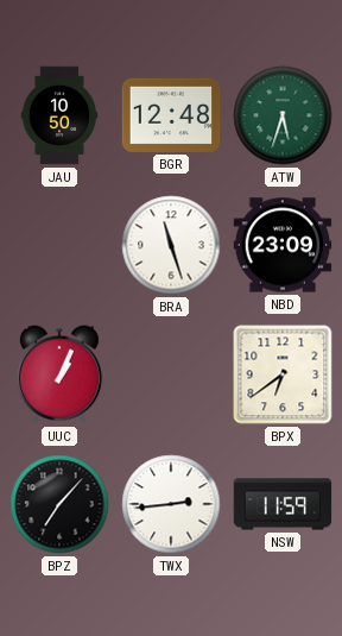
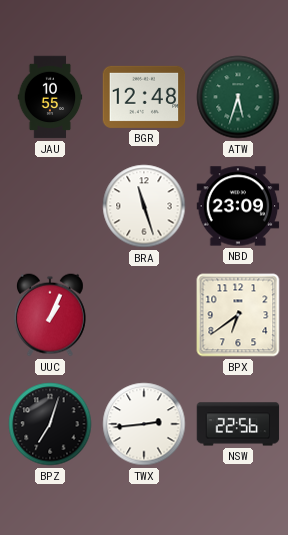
JAU: 10:50 -> 10:55
BPZ: 7:07 -> 7:03
NSW: 11:59 -> 22:56
